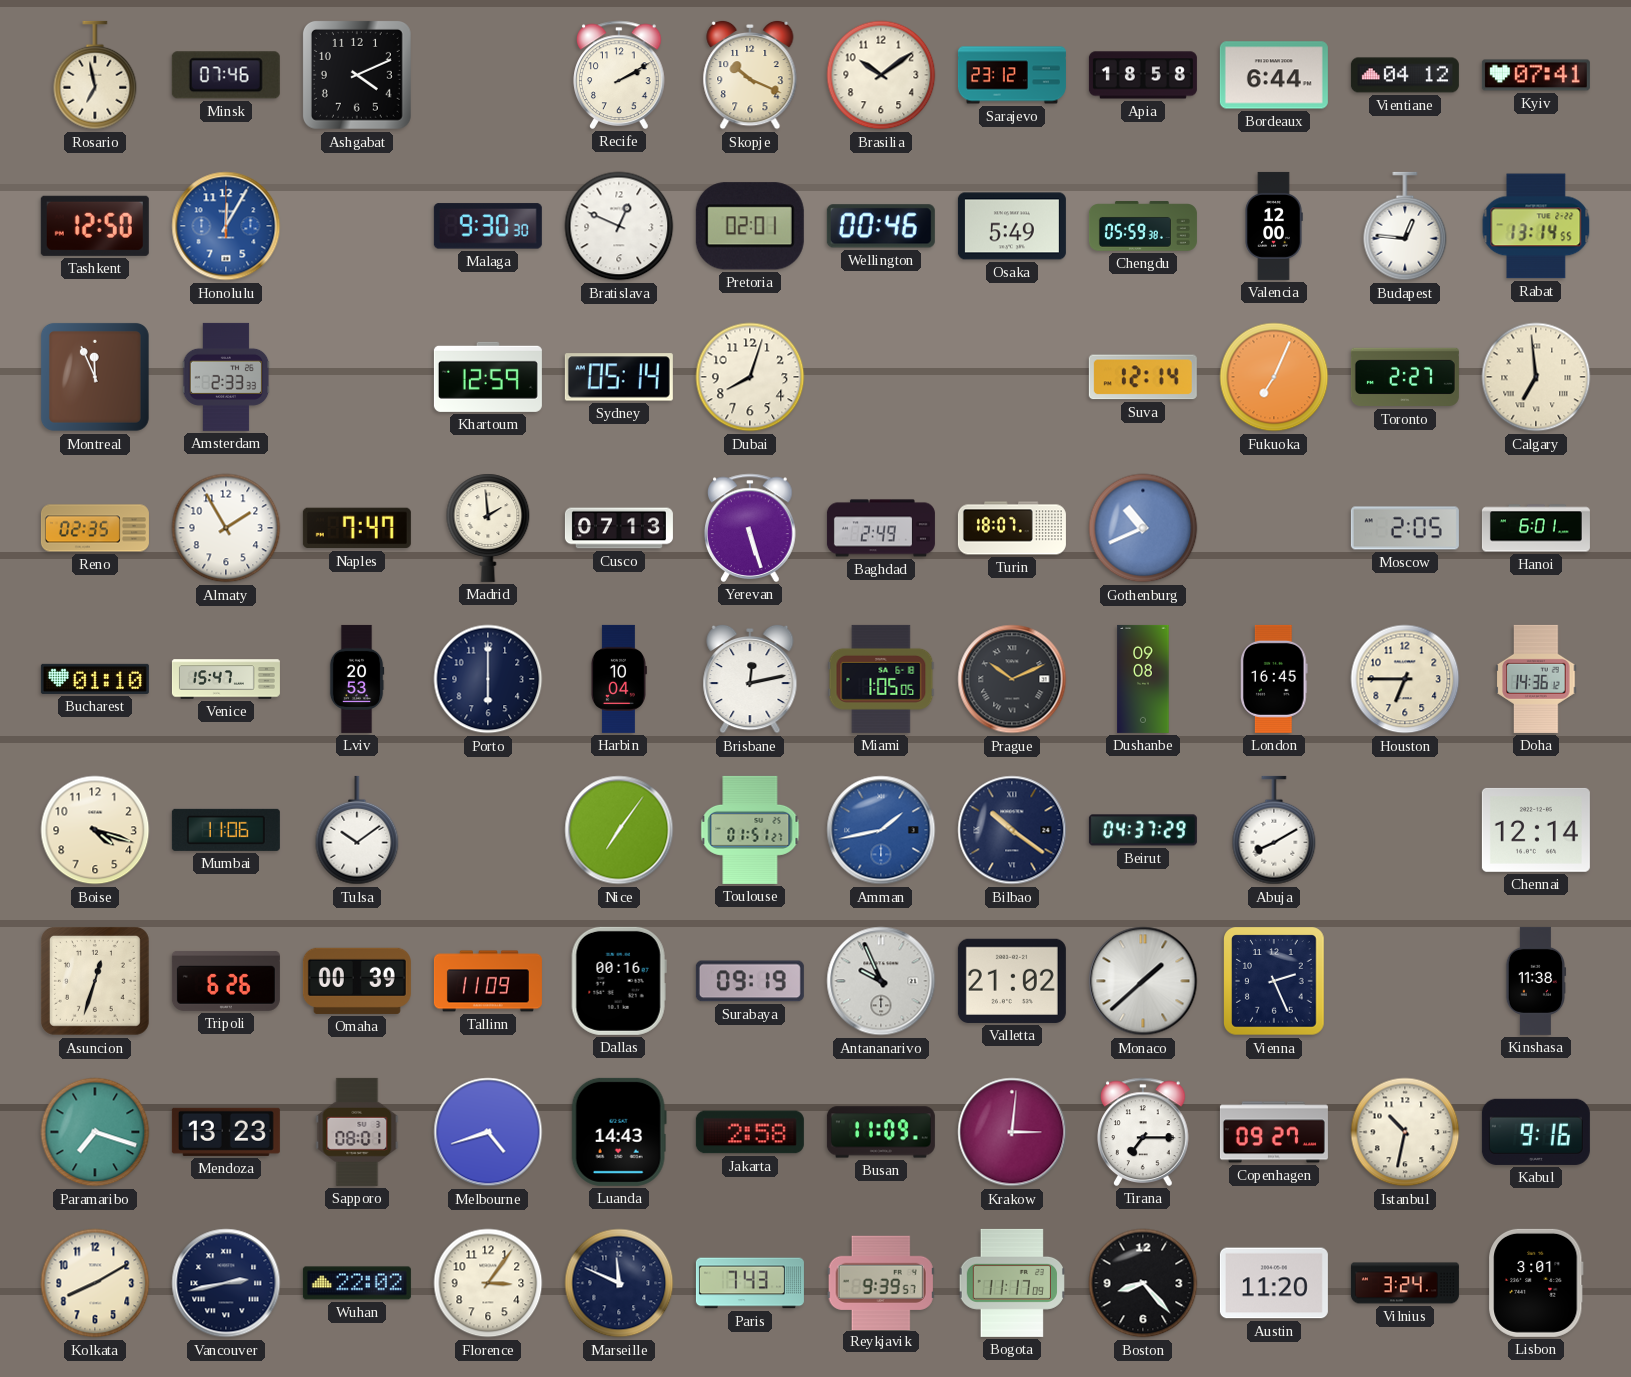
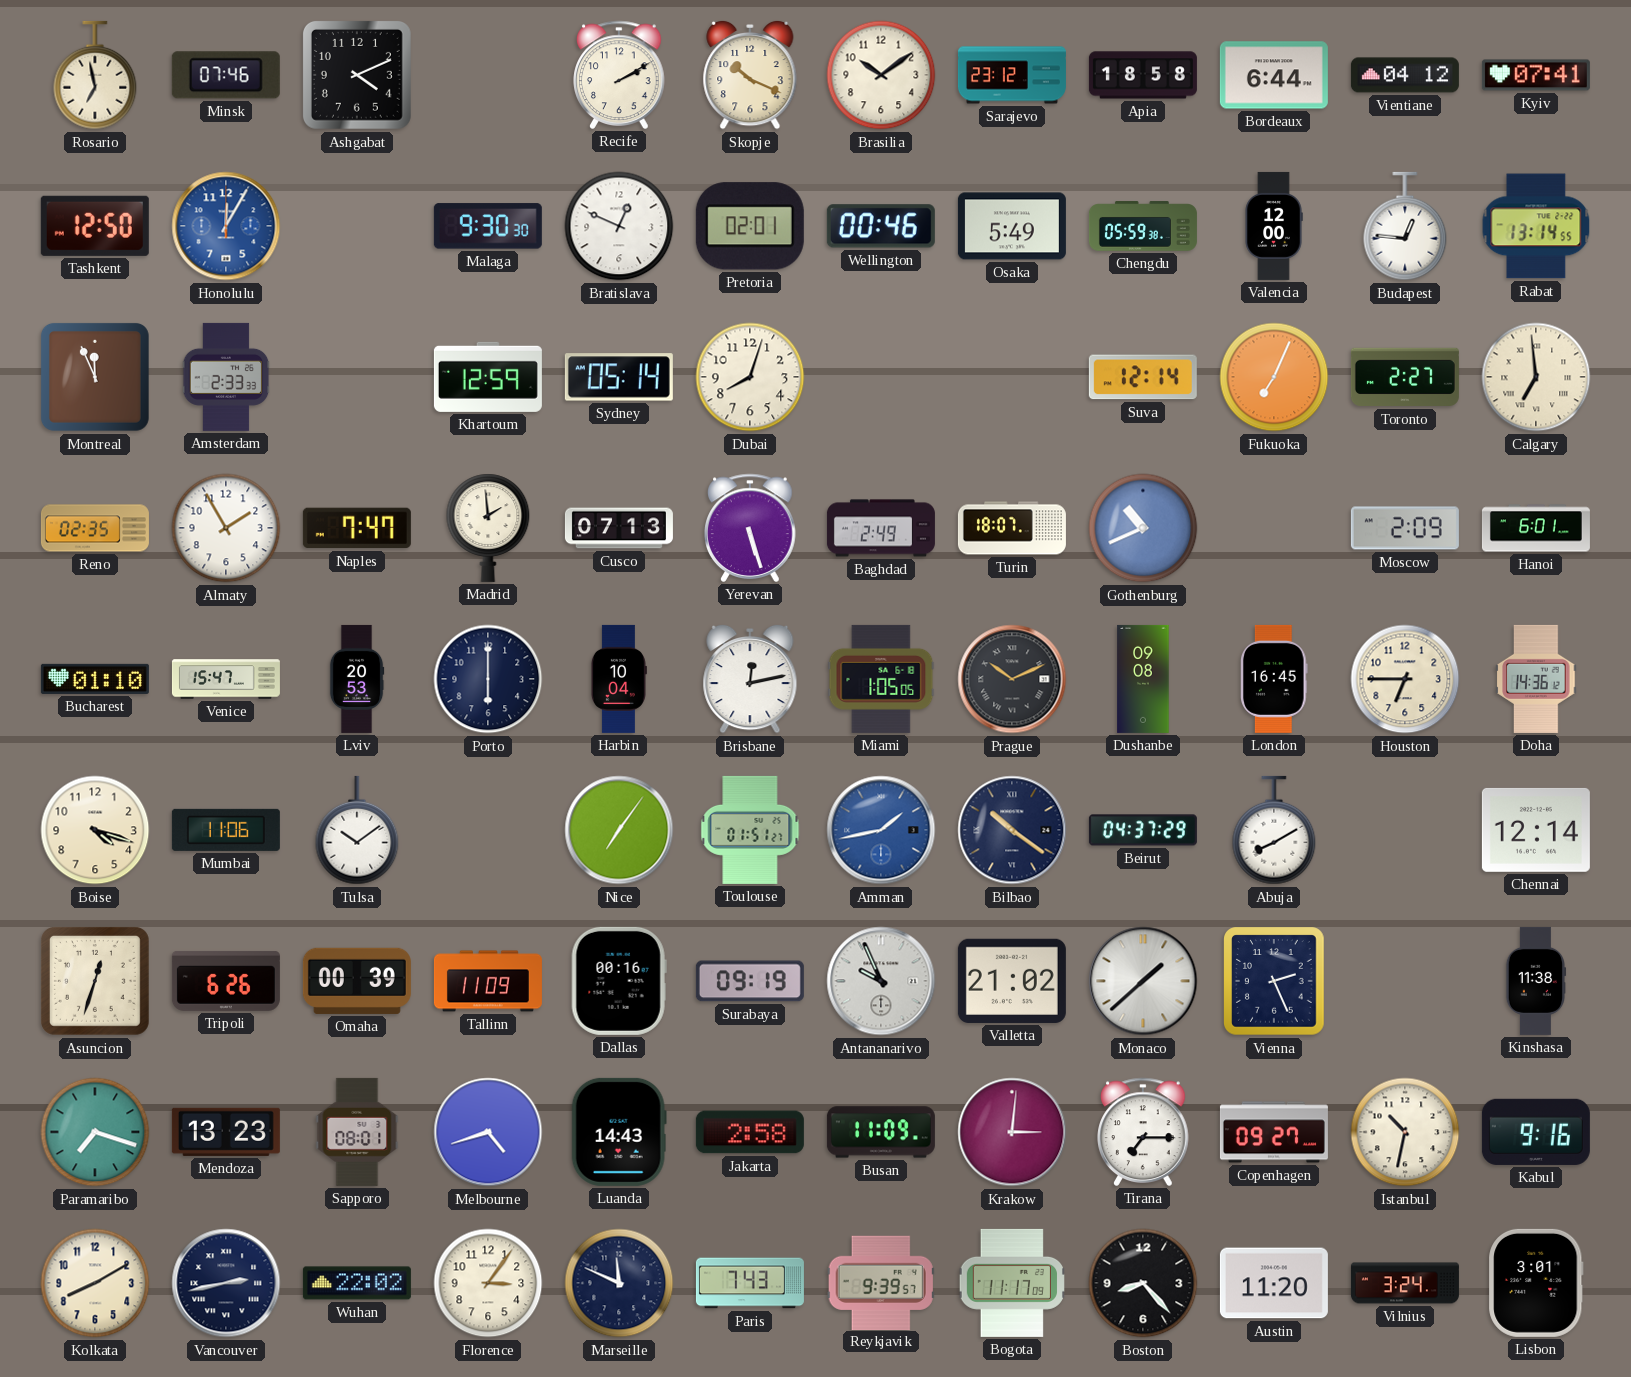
Moscow: 2:05 -> 2:09
